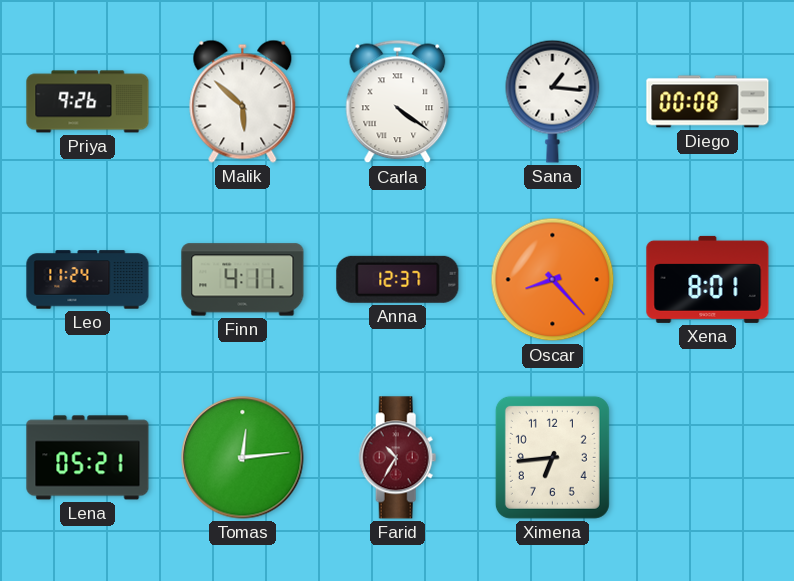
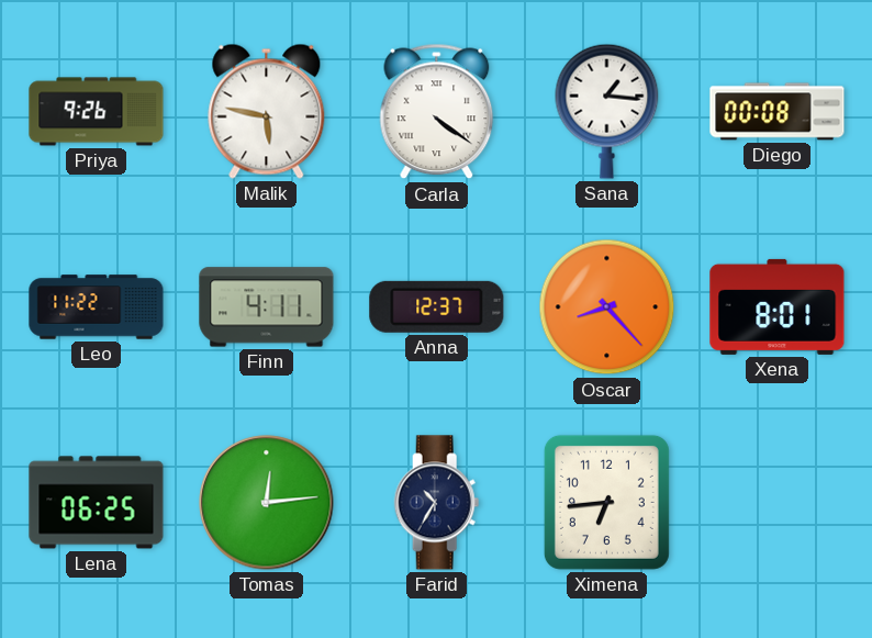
Malik: 5:52 -> 5:47
Leo: 11:24 -> 11:22
Lena: 05:21 -> 06:25
Farid dial: burgundy -> navy
